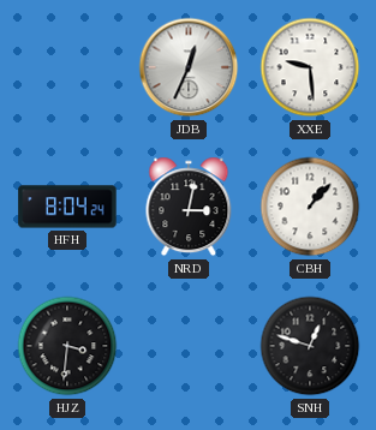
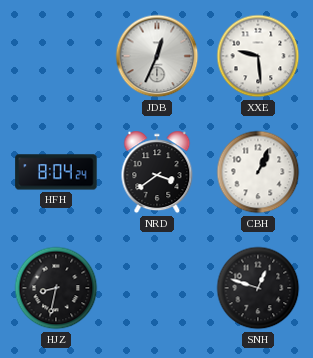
NRD: 3:02 -> 3:39
CBH: 1:07 -> 1:04
HJZ: 3:31 -> 8:32
